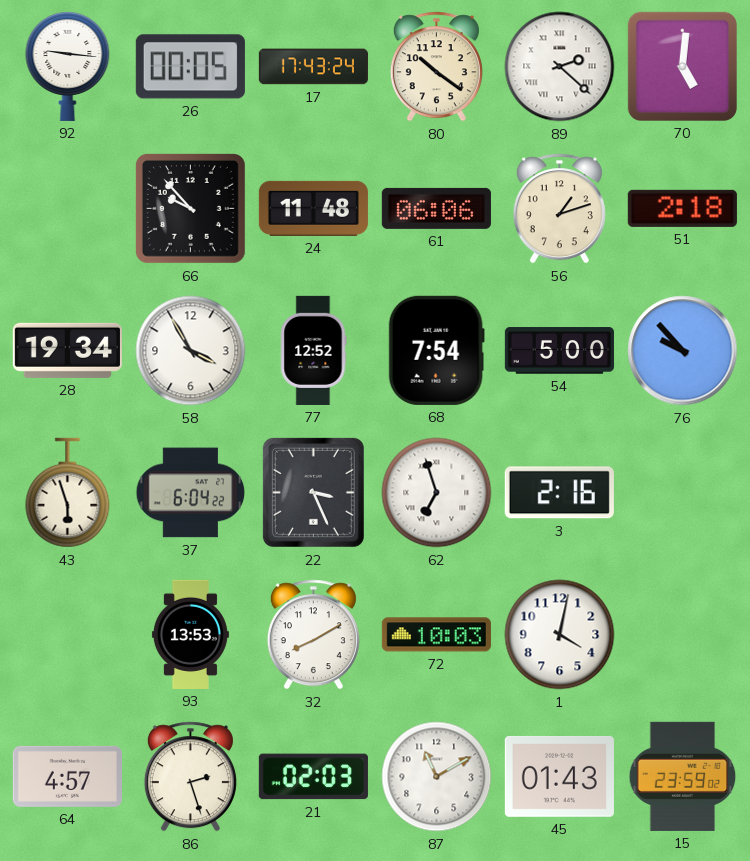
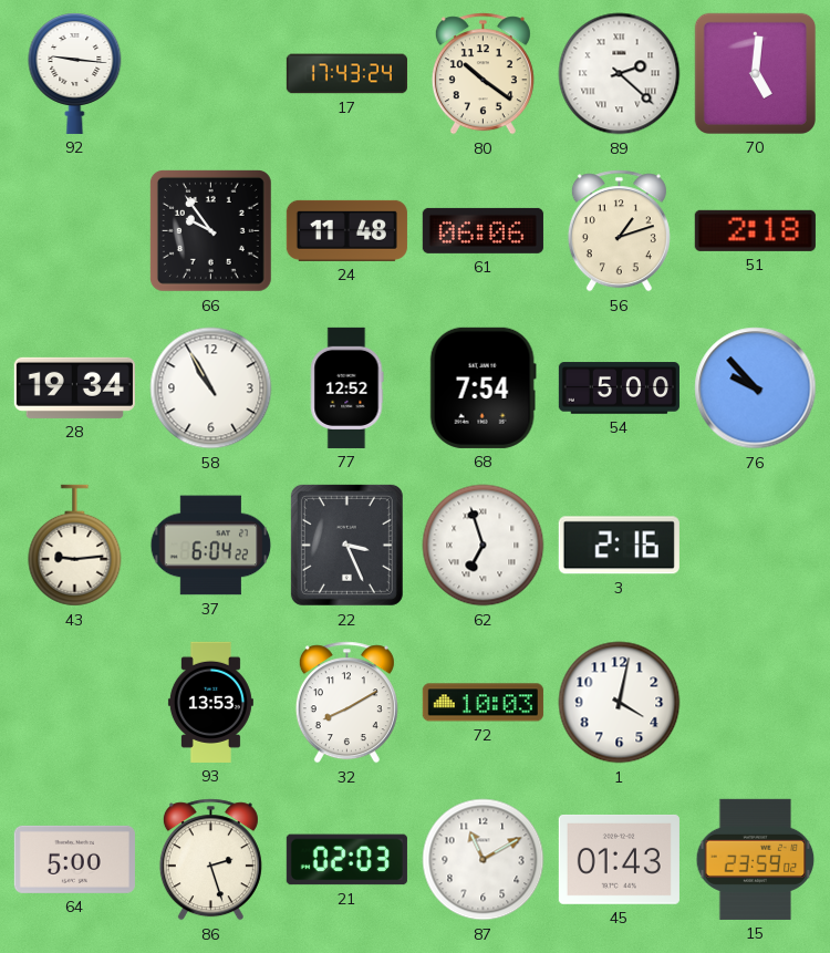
26: 00:05 -> none
66: 9:53 -> 9:54
58: 3:55 -> 10:55
43: 5:57 -> 9:14
64: 4:57 -> 5:00
